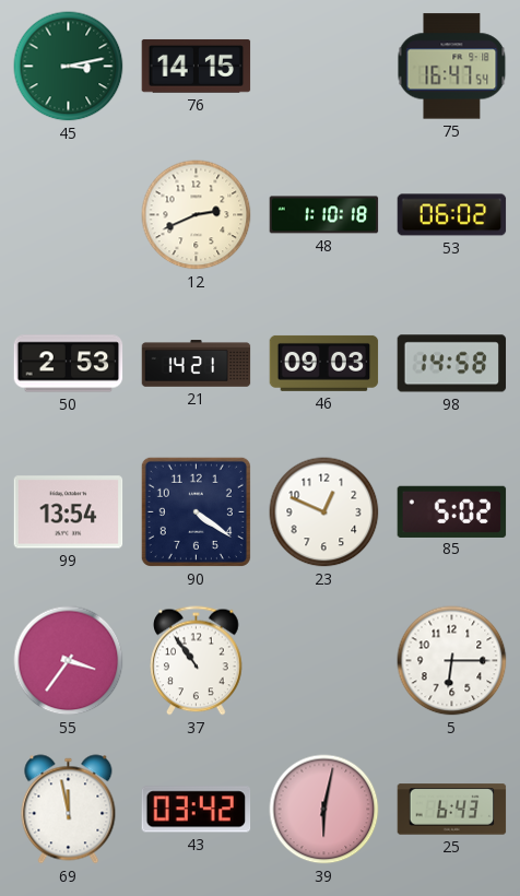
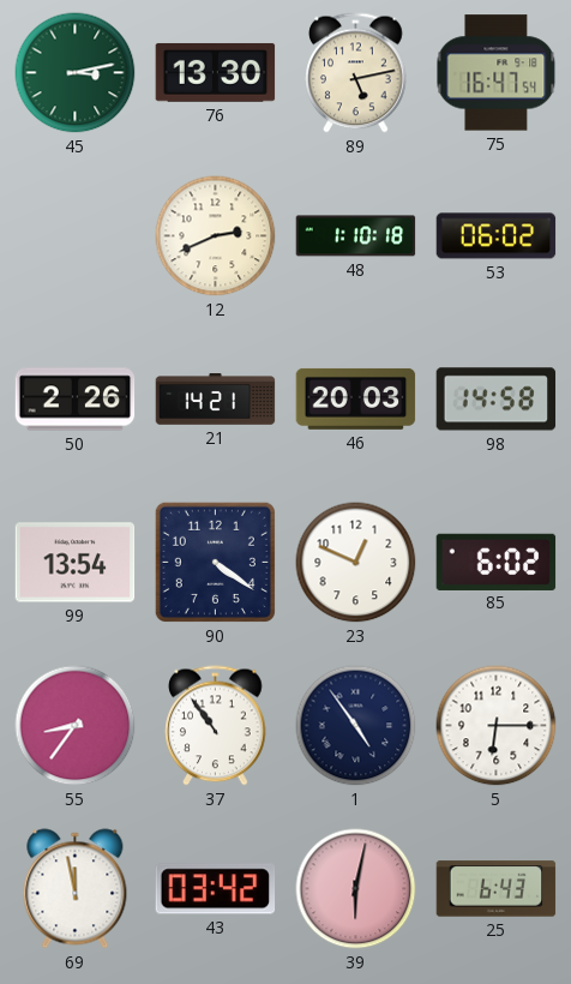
76: 14:15 -> 13:30
89: none -> 5:13
50: 2:53 -> 2:26
46: 09:03 -> 20:03
85: 5:02 -> 6:02
55: 3:36 -> 8:36
1: none -> 4:54
